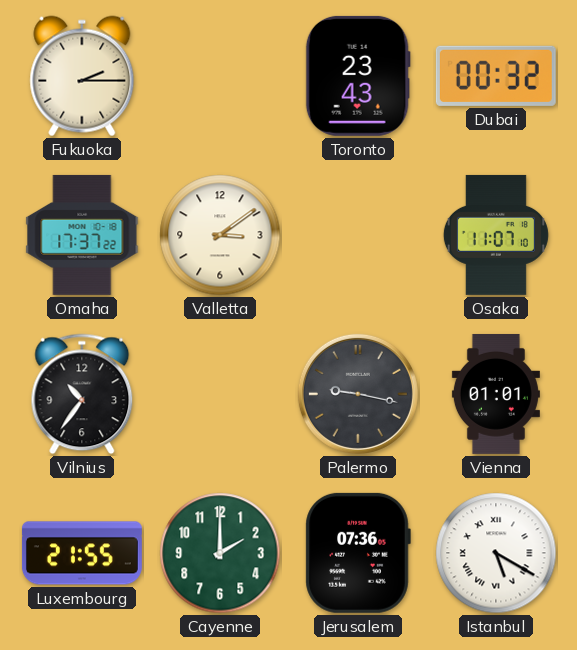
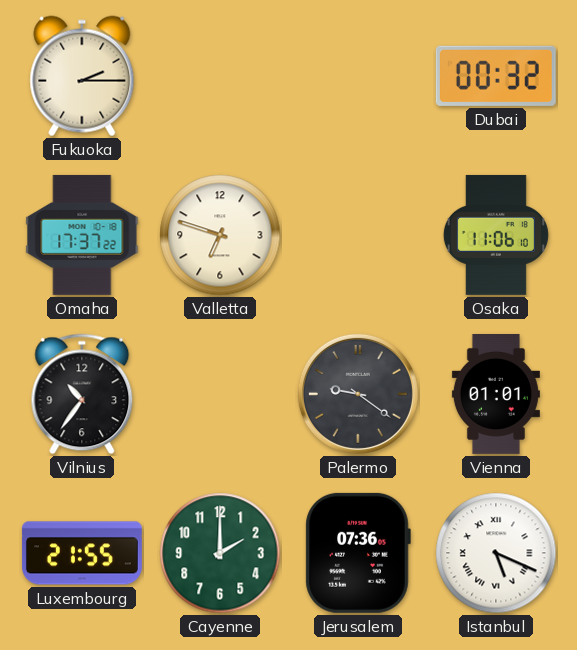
Toronto: 23:43 -> none
Valletta: 3:09 -> 6:48
Osaka: 11:07 -> 11:06
Palermo: 9:17 -> 9:21
Istanbul: 5:20 -> 5:19
